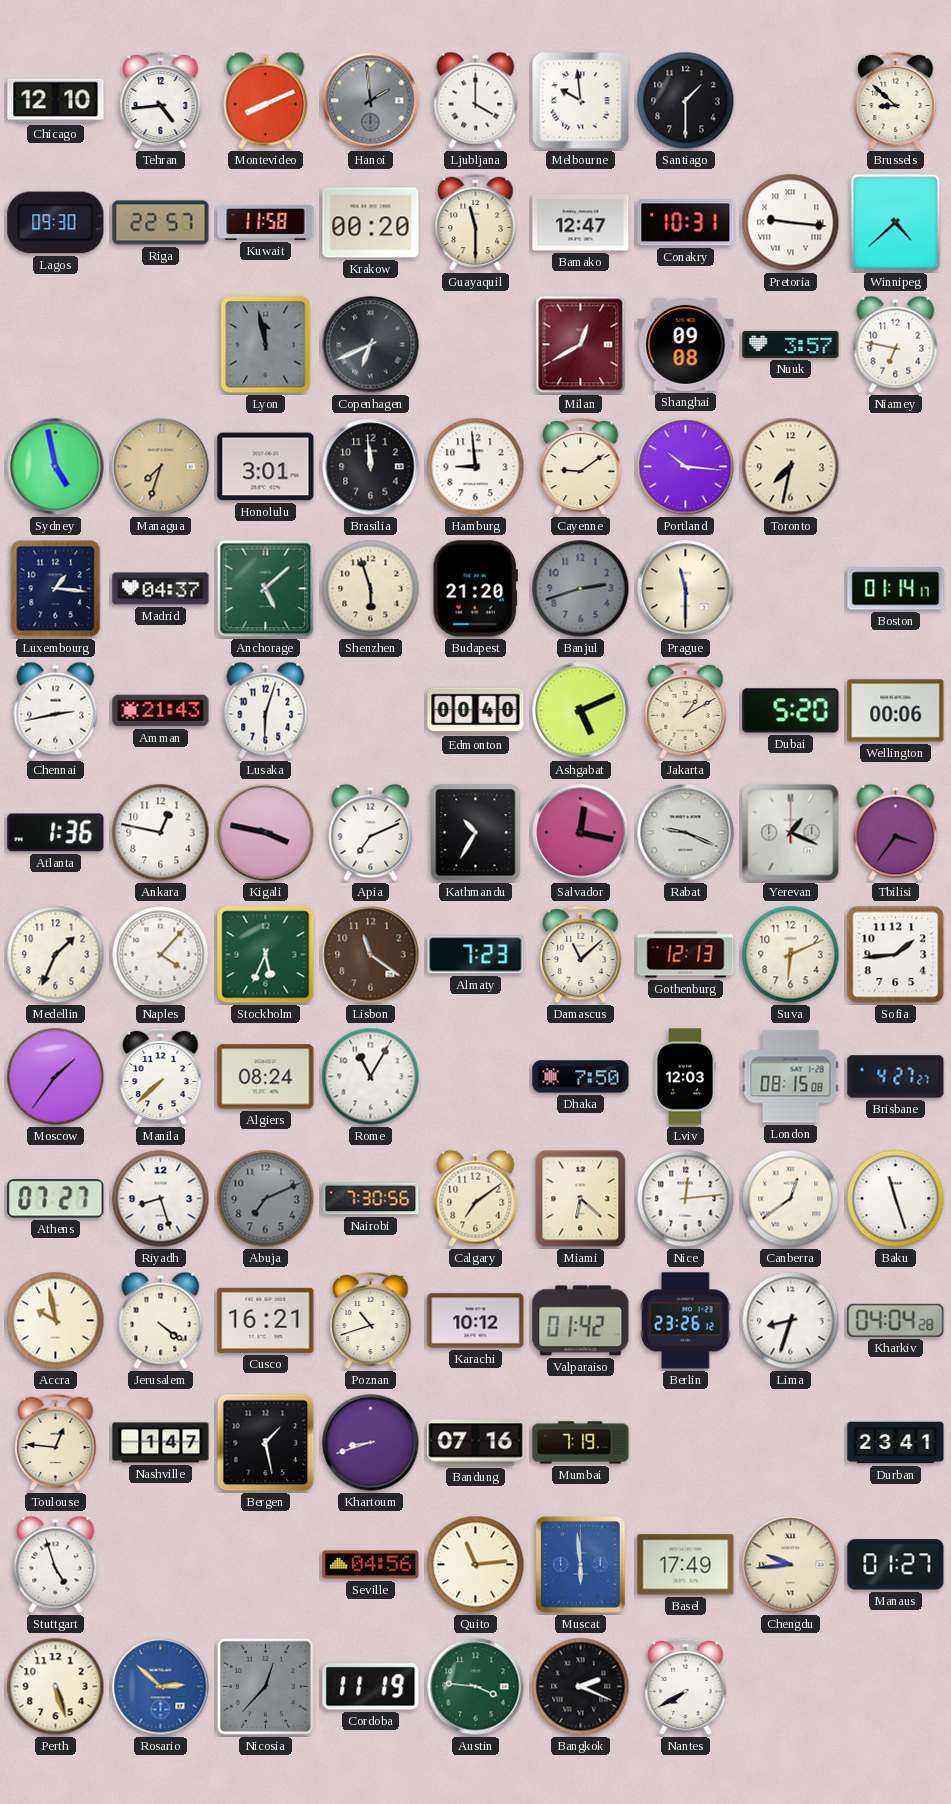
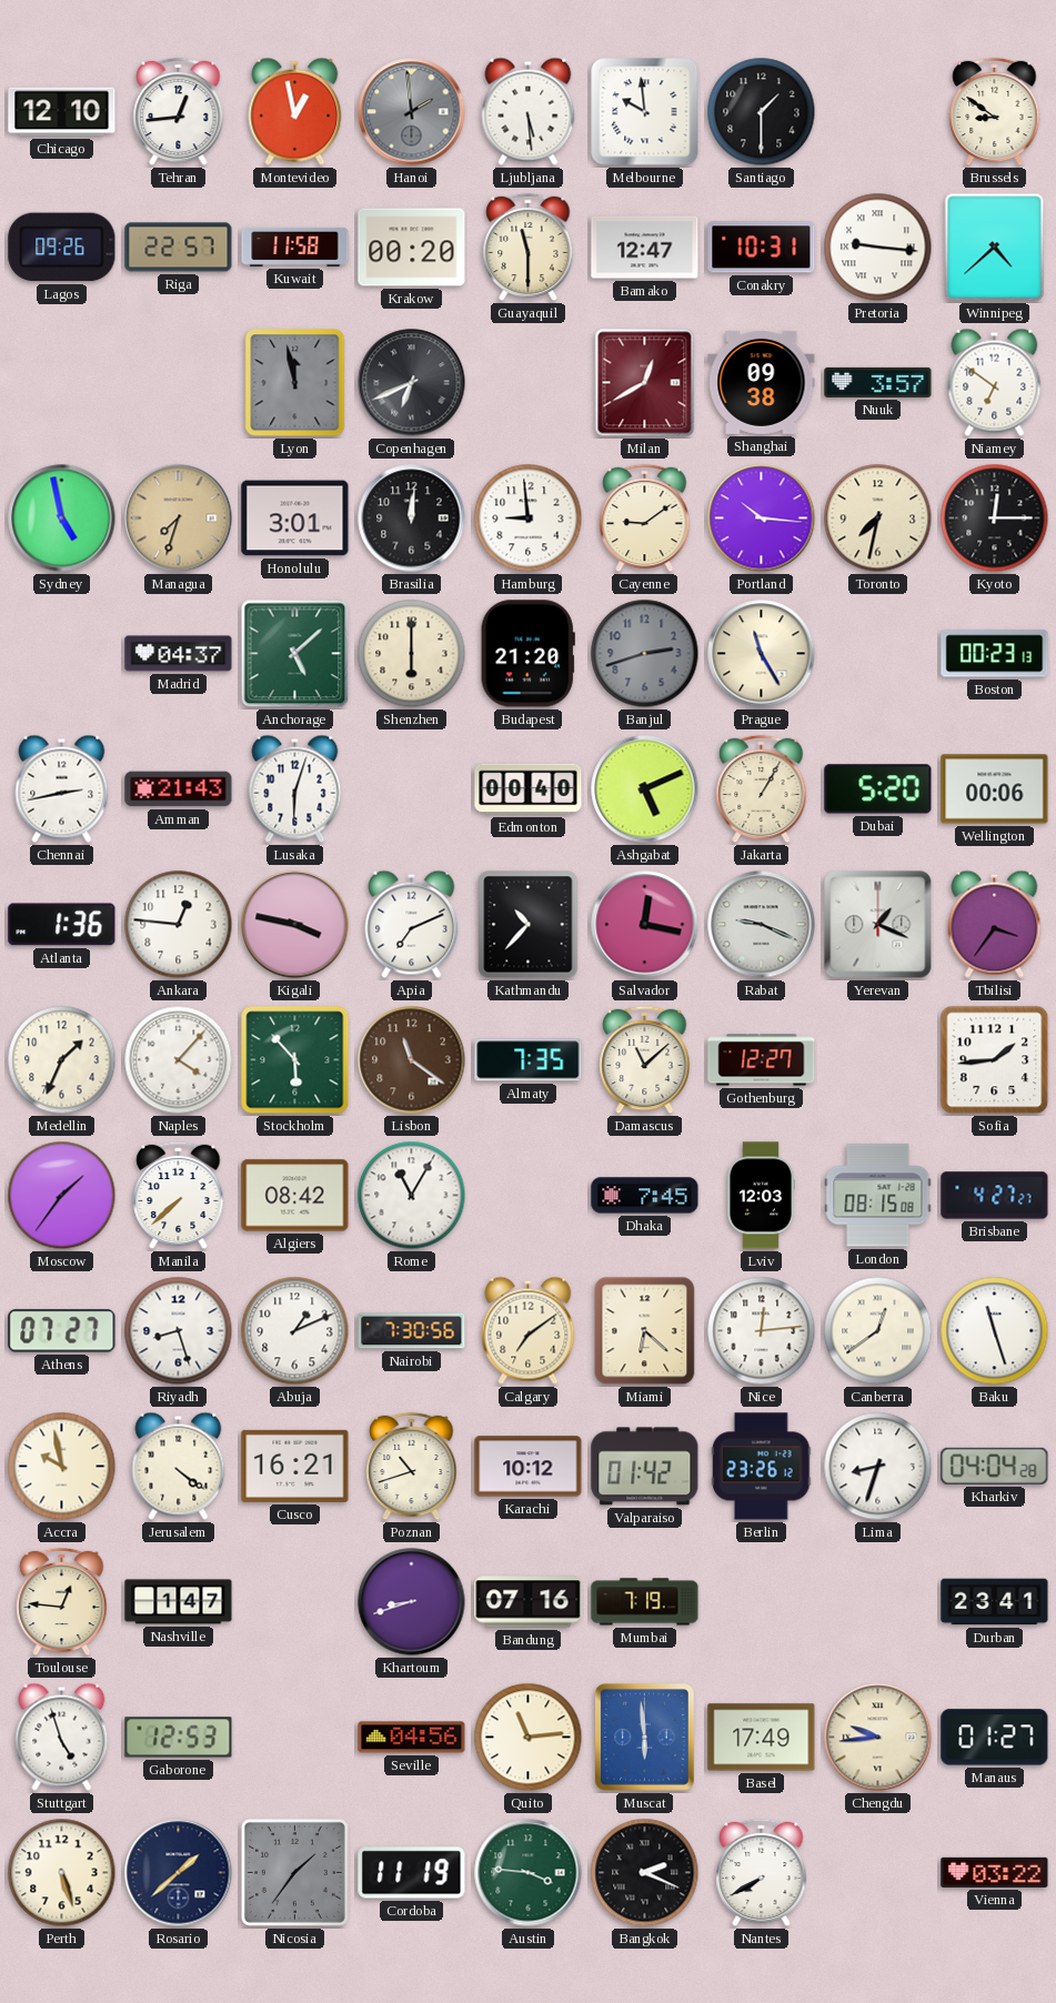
Tehran: 4:44 -> 12:44
Montevideo: 8:11 -> 12:58
Ljubljana: 4:00 -> 5:29
Brussels: 8:52 -> 8:51
Lagos: 09:30 -> 09:26
Shanghai: 09:08 -> 09:38
Niamey: 6:47 -> 6:51
Brasilia: 11:59 -> 12:01
Kyoto: none -> 12:15
Luxembourg: 1:16 -> none
Shenzhen: 5:57 -> 6:00
Prague: 11:30 -> 11:25
Boston: 01:14 -> 00:23
Jakarta: 1:10 -> 1:05
Ankara: 12:47 -> 12:46
Kathmandu: 10:35 -> 10:37
Stockholm: 5:34 -> 5:53
Almaty: 7:23 -> 7:35
Gothenburg: 12:13 -> 12:27
Suva: 6:11 -> none
Algiers: 08:24 -> 08:42
Dhaka: 7:50 -> 7:45
Abuja: 7:11 -> 1:11
Abuja dial: grey -> white
Bergen: 1:28 -> none
Gaborone: none -> 12:53
Rosario: 2:52 -> 1:38
Rosario dial: blue -> navy
Nicosia: 12:37 -> 1:36
Vienna: none -> 03:22
